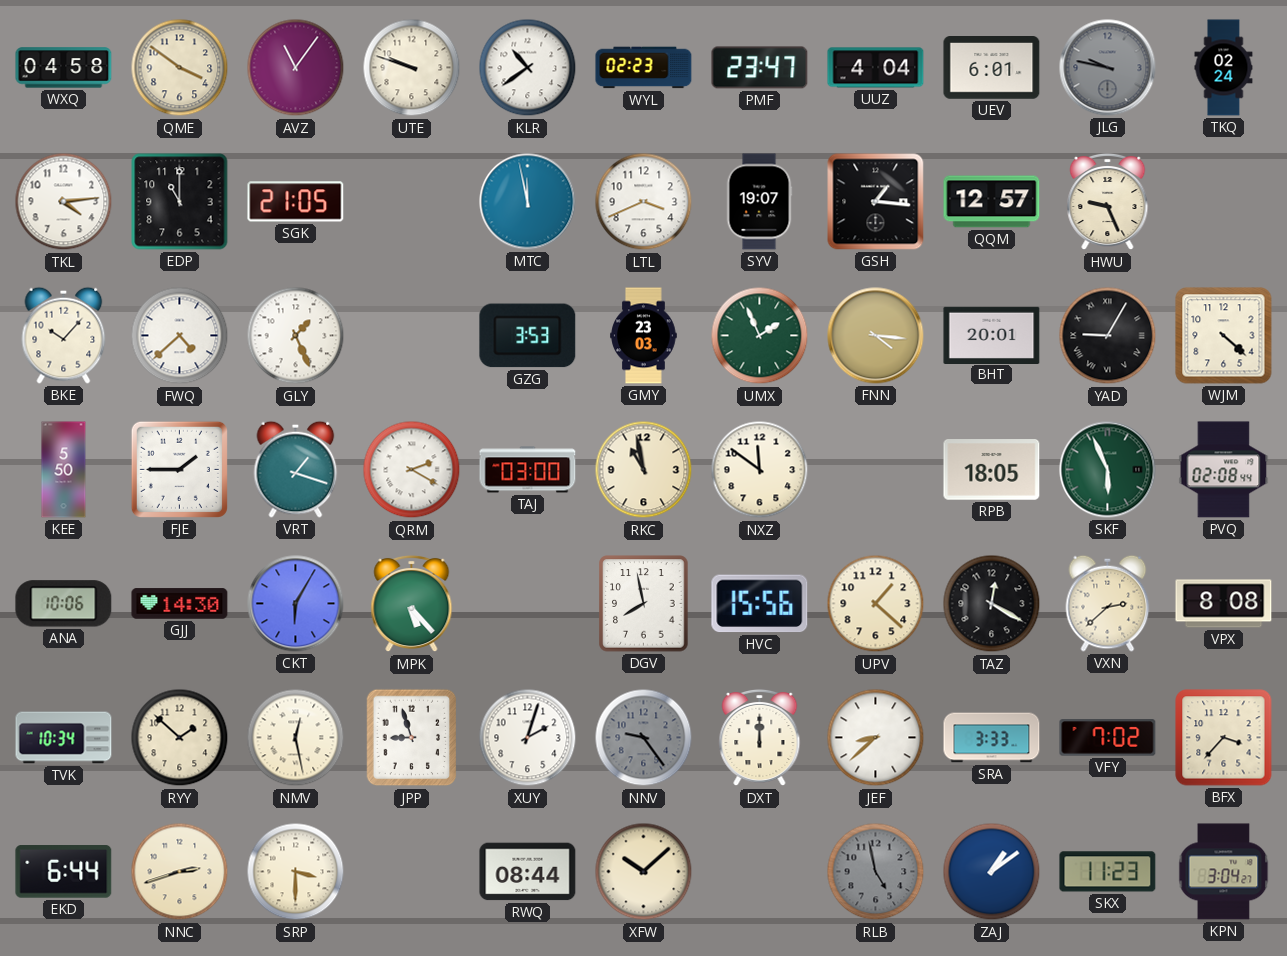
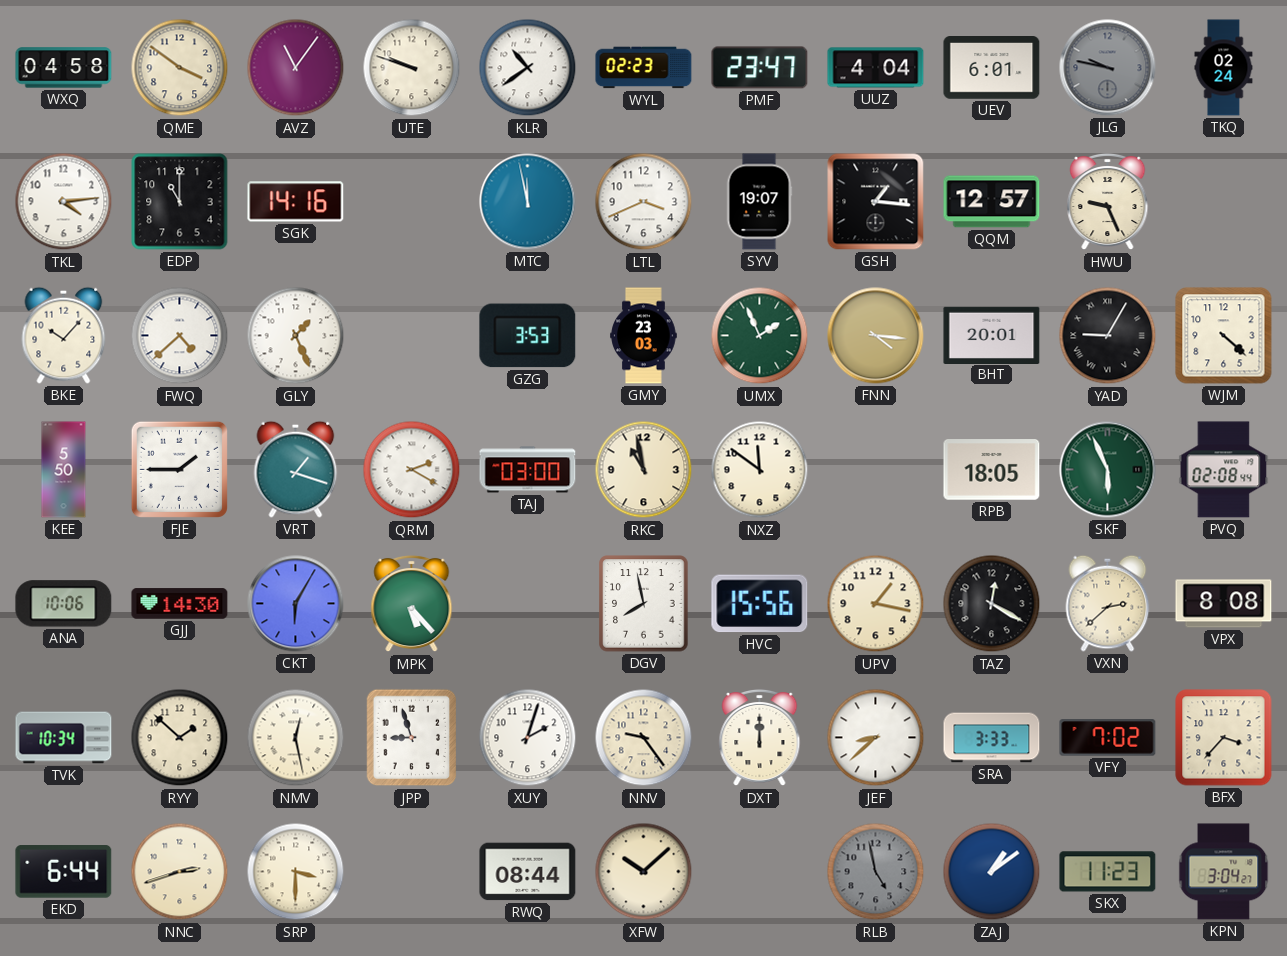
SGK: 21:05 -> 14:16
UPV: 1:22 -> 1:17
NNV dial: grey -> cream
